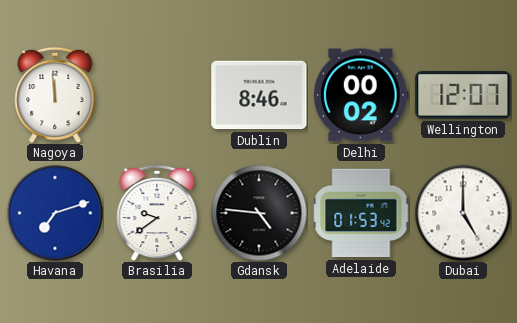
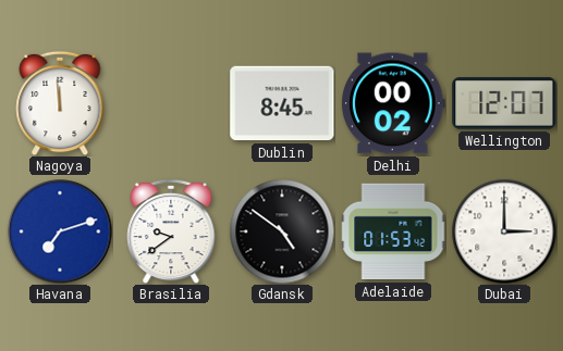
Dublin: 8:46 -> 8:45
Gdansk: 4:46 -> 4:51
Dubai: 5:00 -> 3:00
